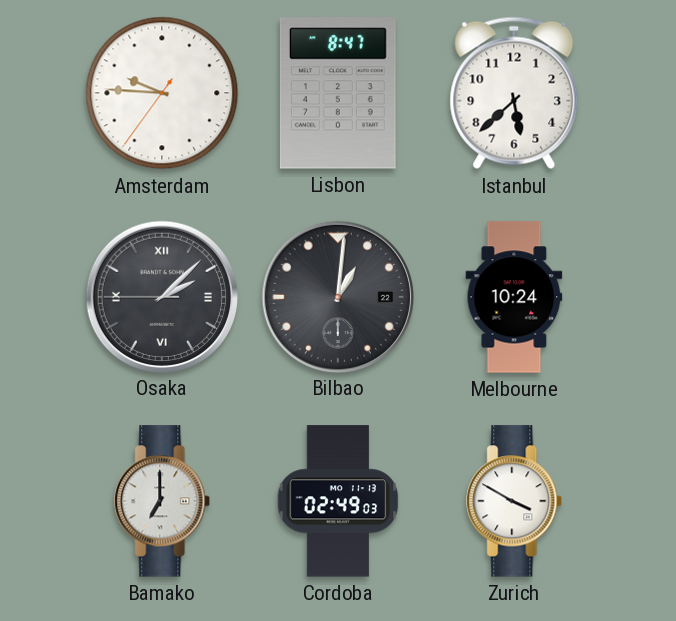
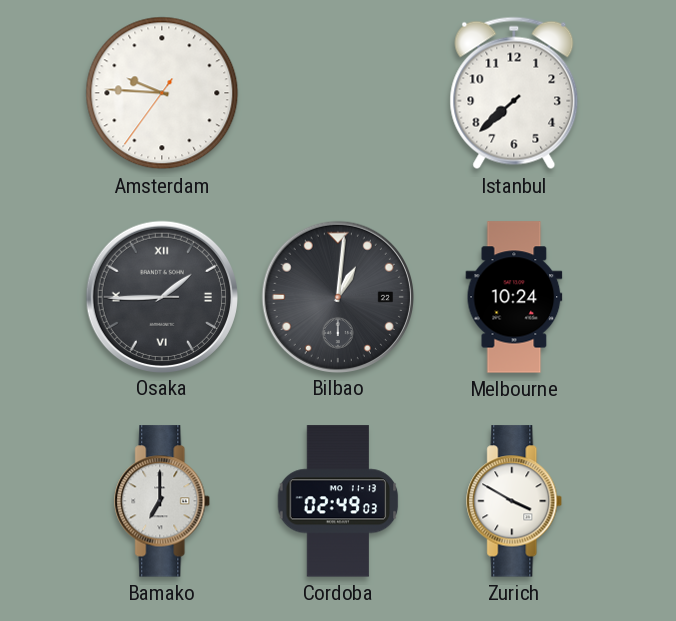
Lisbon: 8:47 -> none
Istanbul: 5:38 -> 7:38
Osaka: 2:07 -> 1:44
